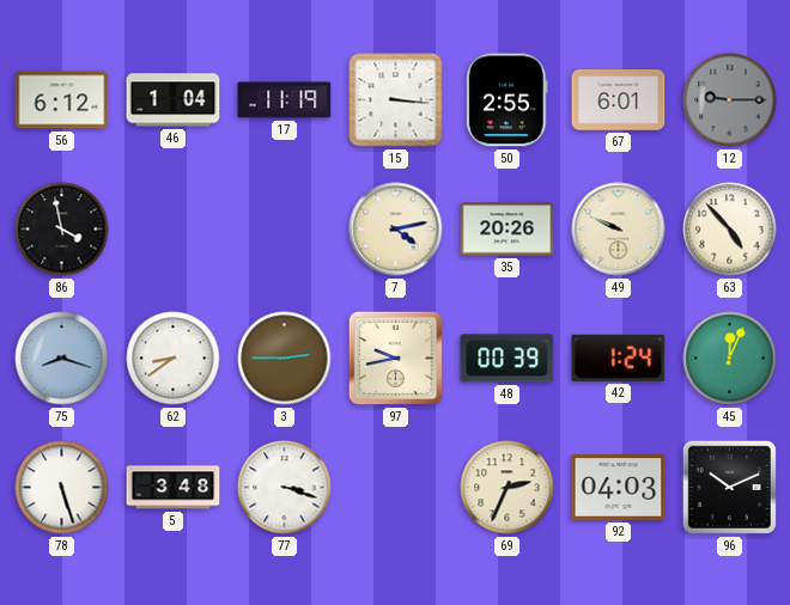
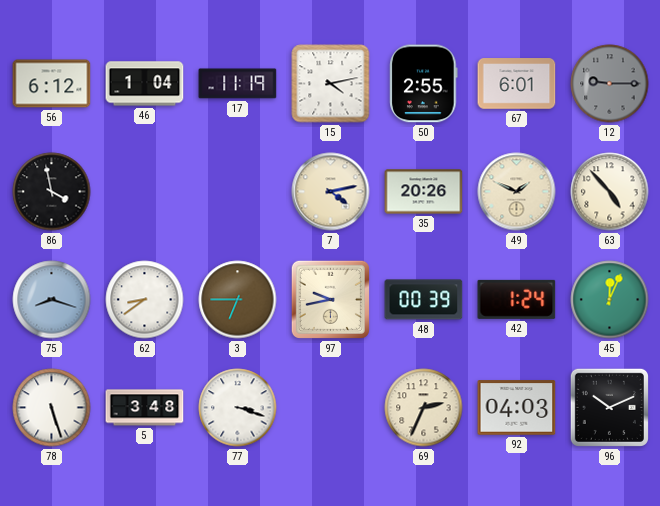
15: 3:16 -> 4:13
49: 9:49 -> 1:49
3: 2:45 -> 6:45
